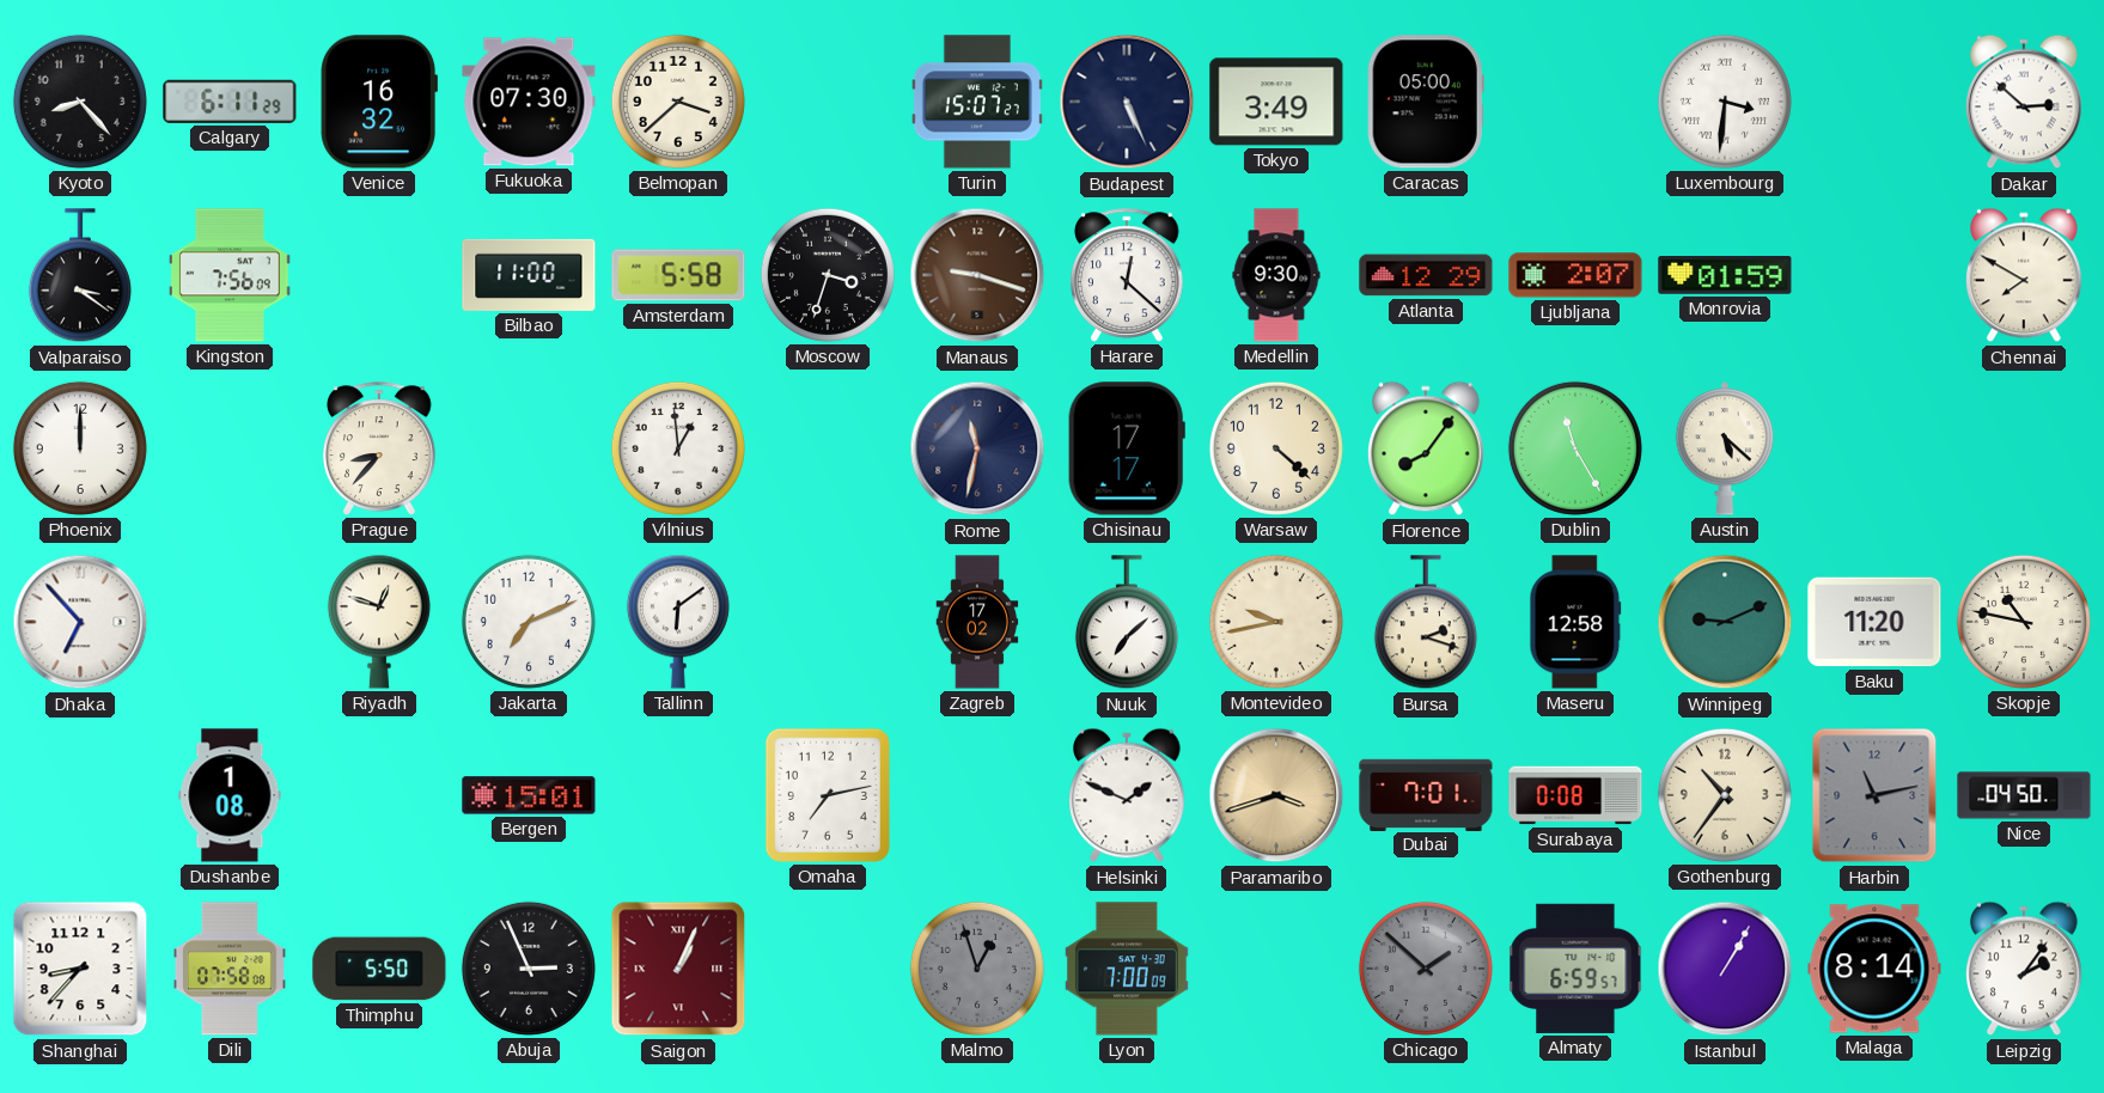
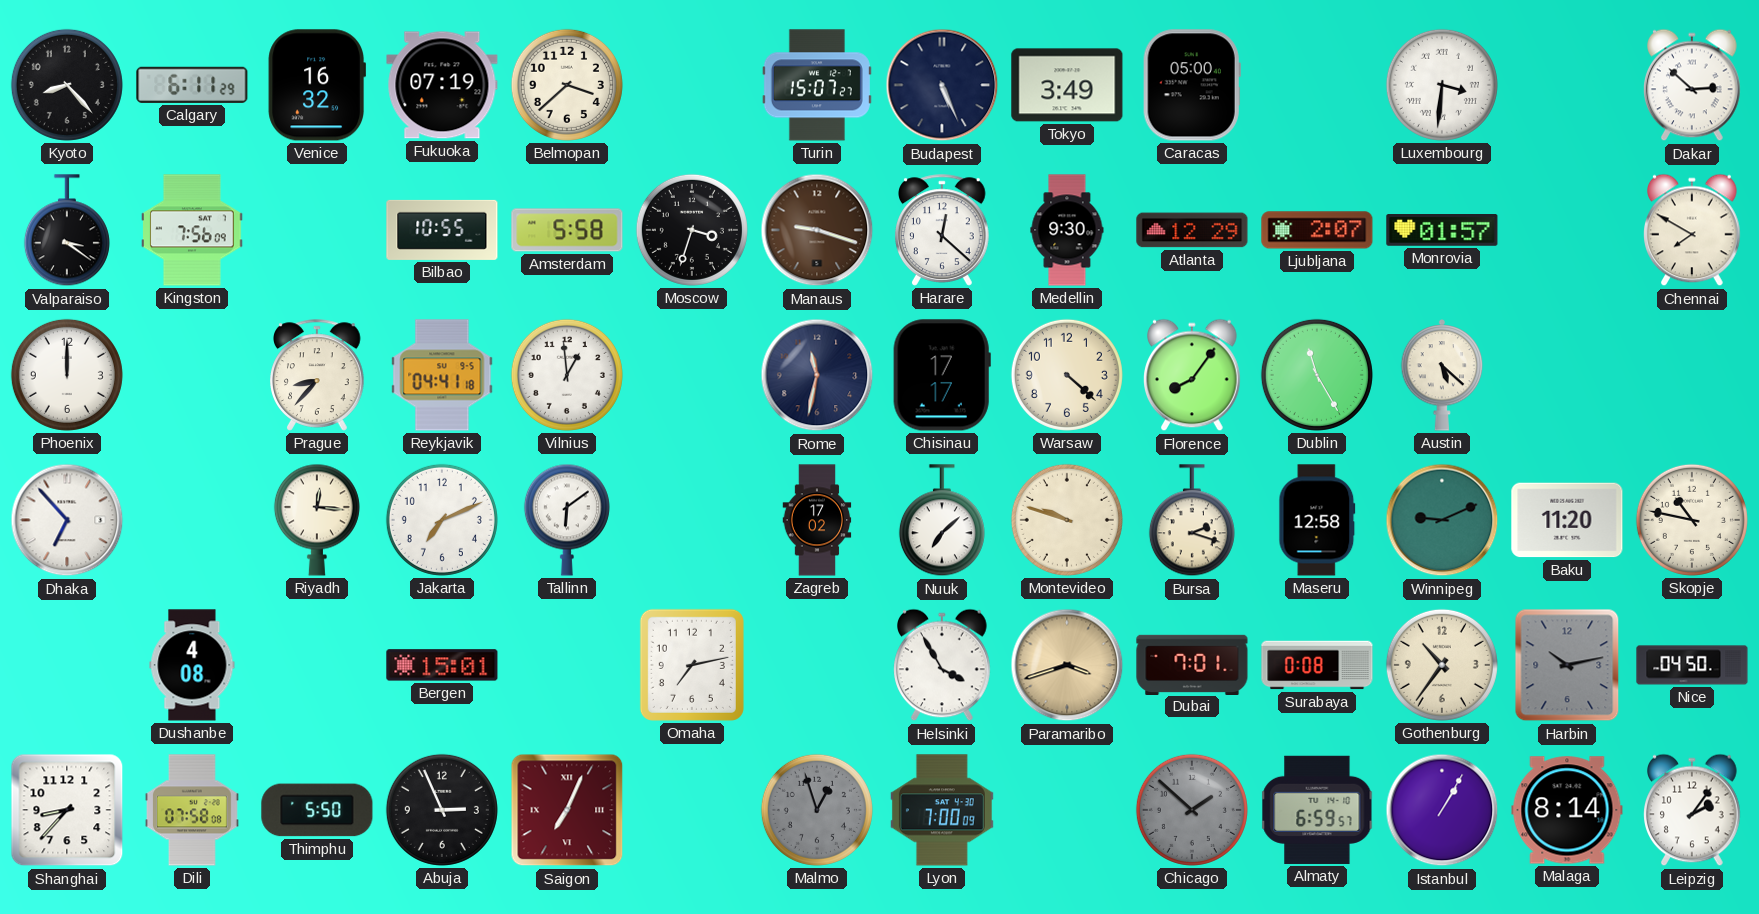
Fukuoka: 07:30 -> 07:19
Bilbao: 11:00 -> 10:55
Monrovia: 01:59 -> 01:57
Reykjavik: none -> 04:41
Riyadh: 12:48 -> 12:16
Montevideo: 9:43 -> 9:48
Dushanbe: 1:08 -> 4:08
Helsinki: 1:49 -> 3:55
Harbin: 11:13 -> 10:13
Saigon: 1:04 -> 7:04
